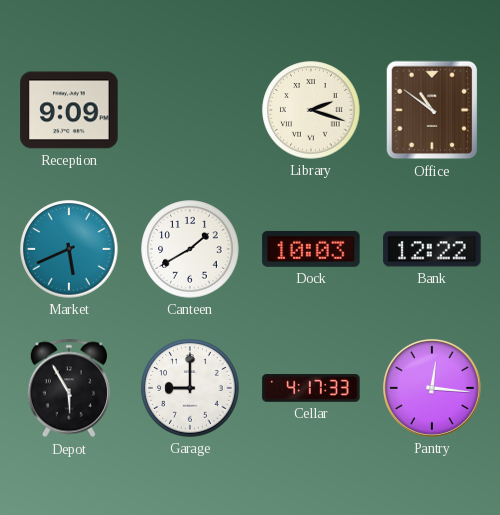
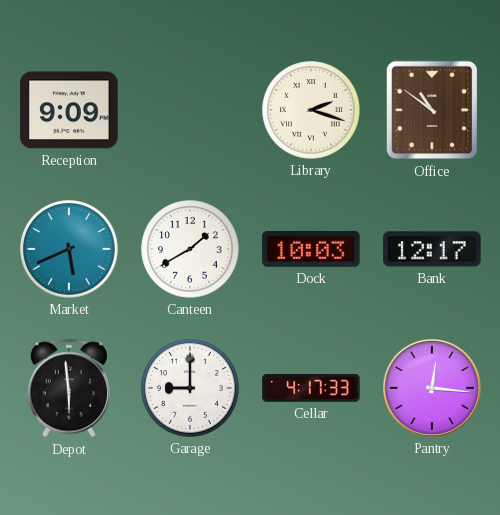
Bank: 12:22 -> 12:17
Depot: 5:55 -> 5:59
